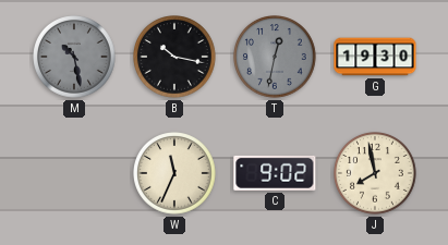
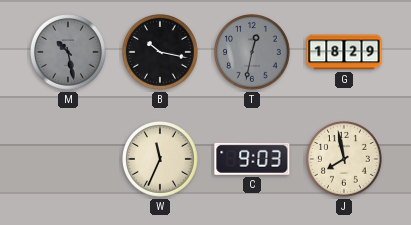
G: 19:30 -> 18:29
C: 9:02 -> 9:03
